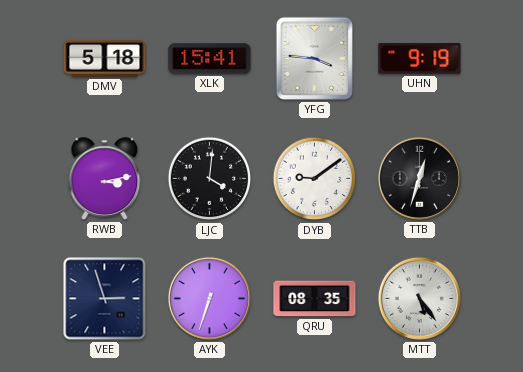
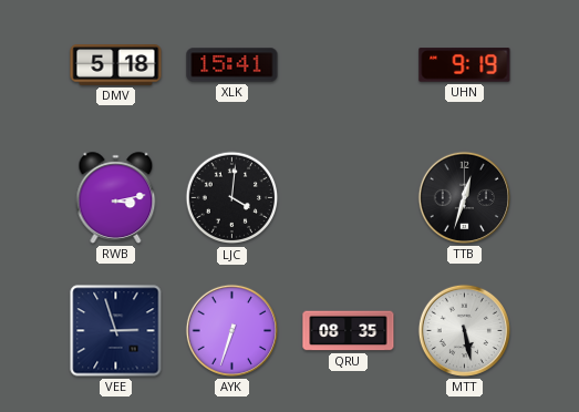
YFG: 3:46 -> none
DYB: 9:09 -> none
MTT: 5:24 -> 5:28
